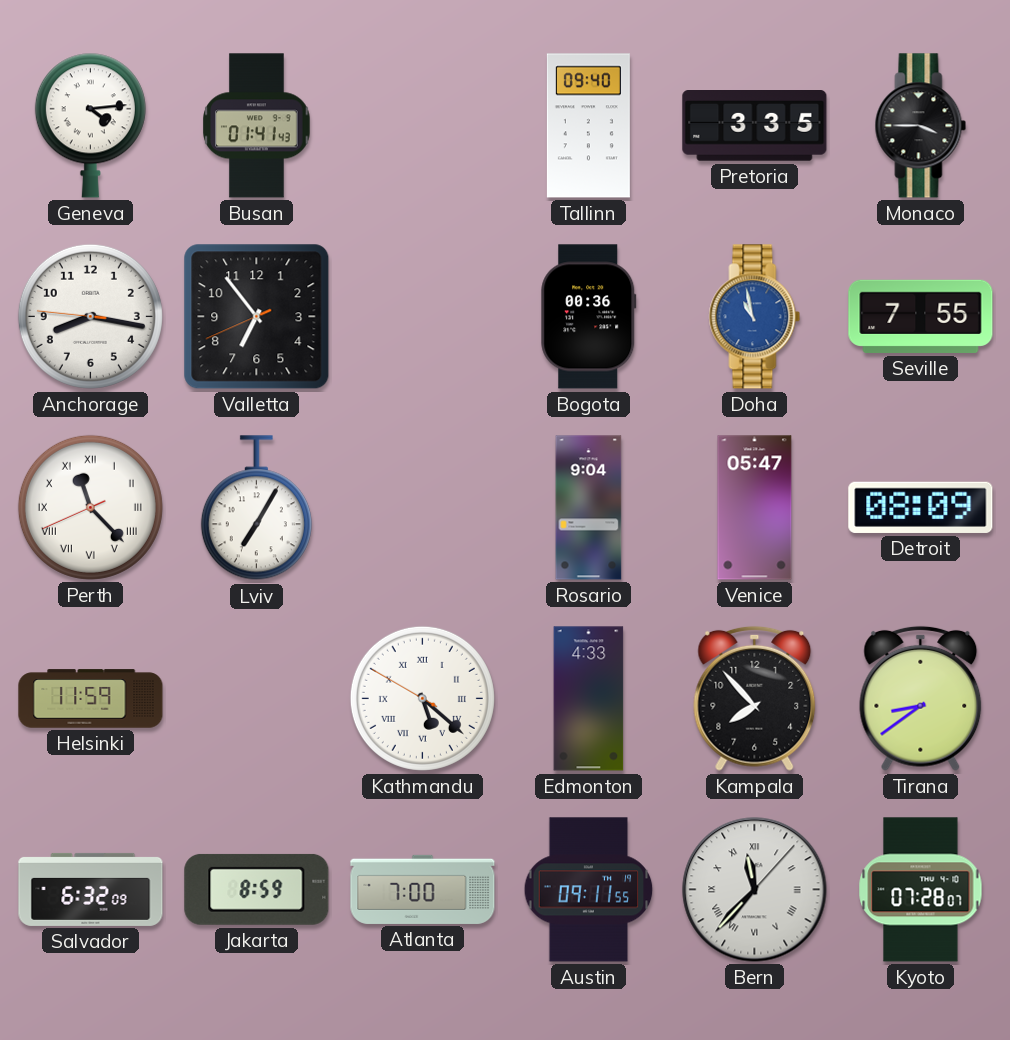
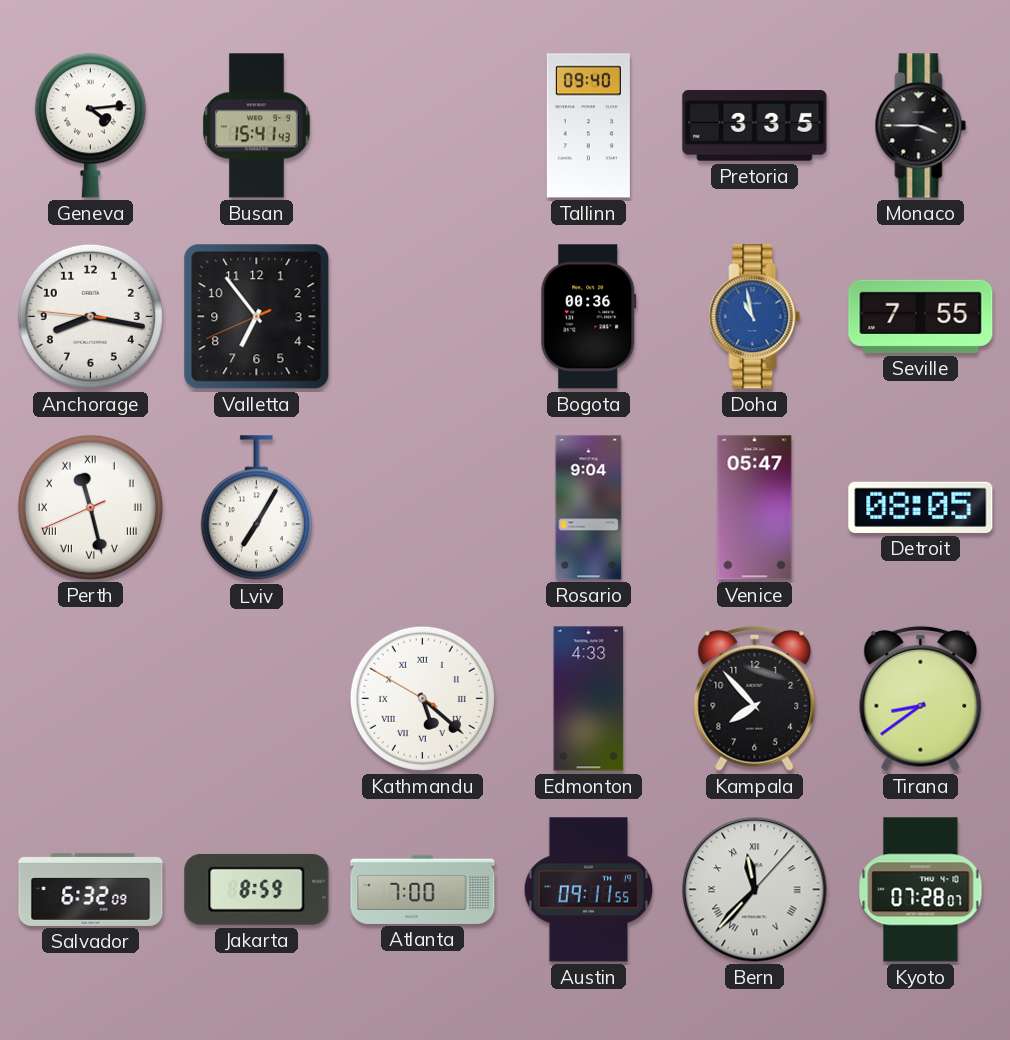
Busan: 01:41 -> 15:41
Perth: 11:22 -> 11:27
Detroit: 08:09 -> 08:05
Helsinki: 11:59 -> none
